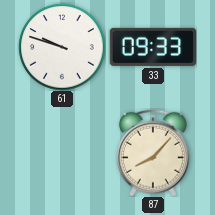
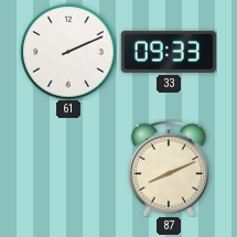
61: 9:48 -> 2:11
87: 8:07 -> 8:11
